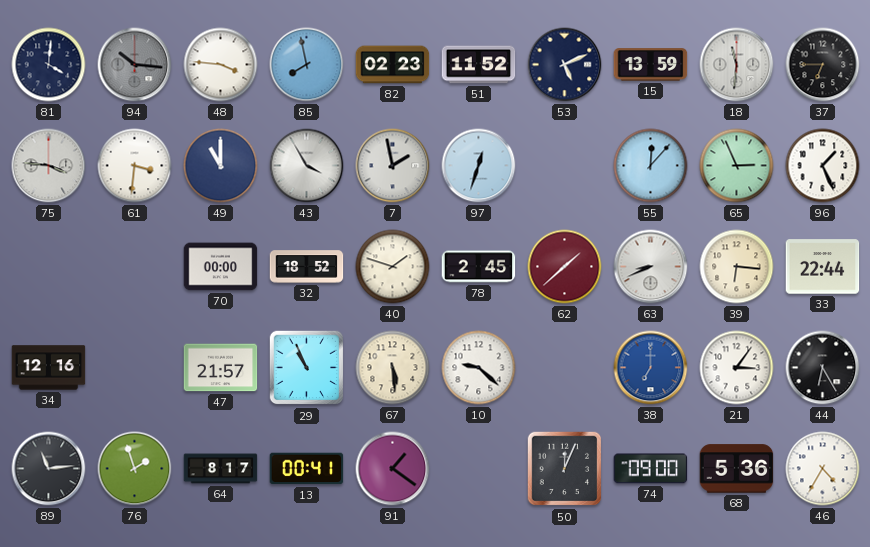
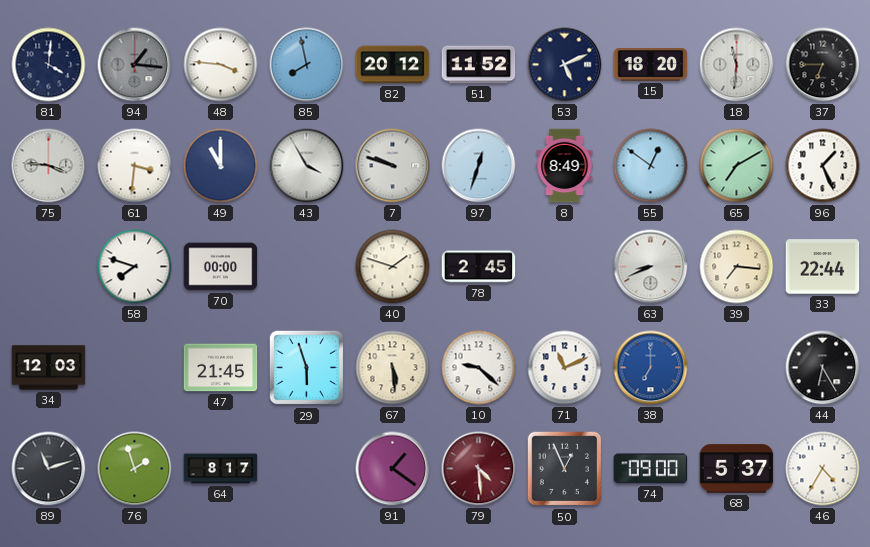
94: 10:16 -> 1:16
82: 02:23 -> 20:12
15: 13:59 -> 18:20
7: 1:58 -> 9:48
8: none -> 8:49
55: 12:07 -> 12:51
65: 2:56 -> 7:10
58: none -> 7:48
32: 18:52 -> none
62: 1:38 -> none
39: 6:16 -> 7:16
34: 12:16 -> 12:03
47: 21:57 -> 21:45
29: 10:56 -> 5:57
71: none -> 11:11
21: 3:06 -> none
89: 11:14 -> 11:12
13: 00:41 -> none
79: none -> 4:29
50: 12:04 -> 12:56
68: 5:36 -> 5:37
